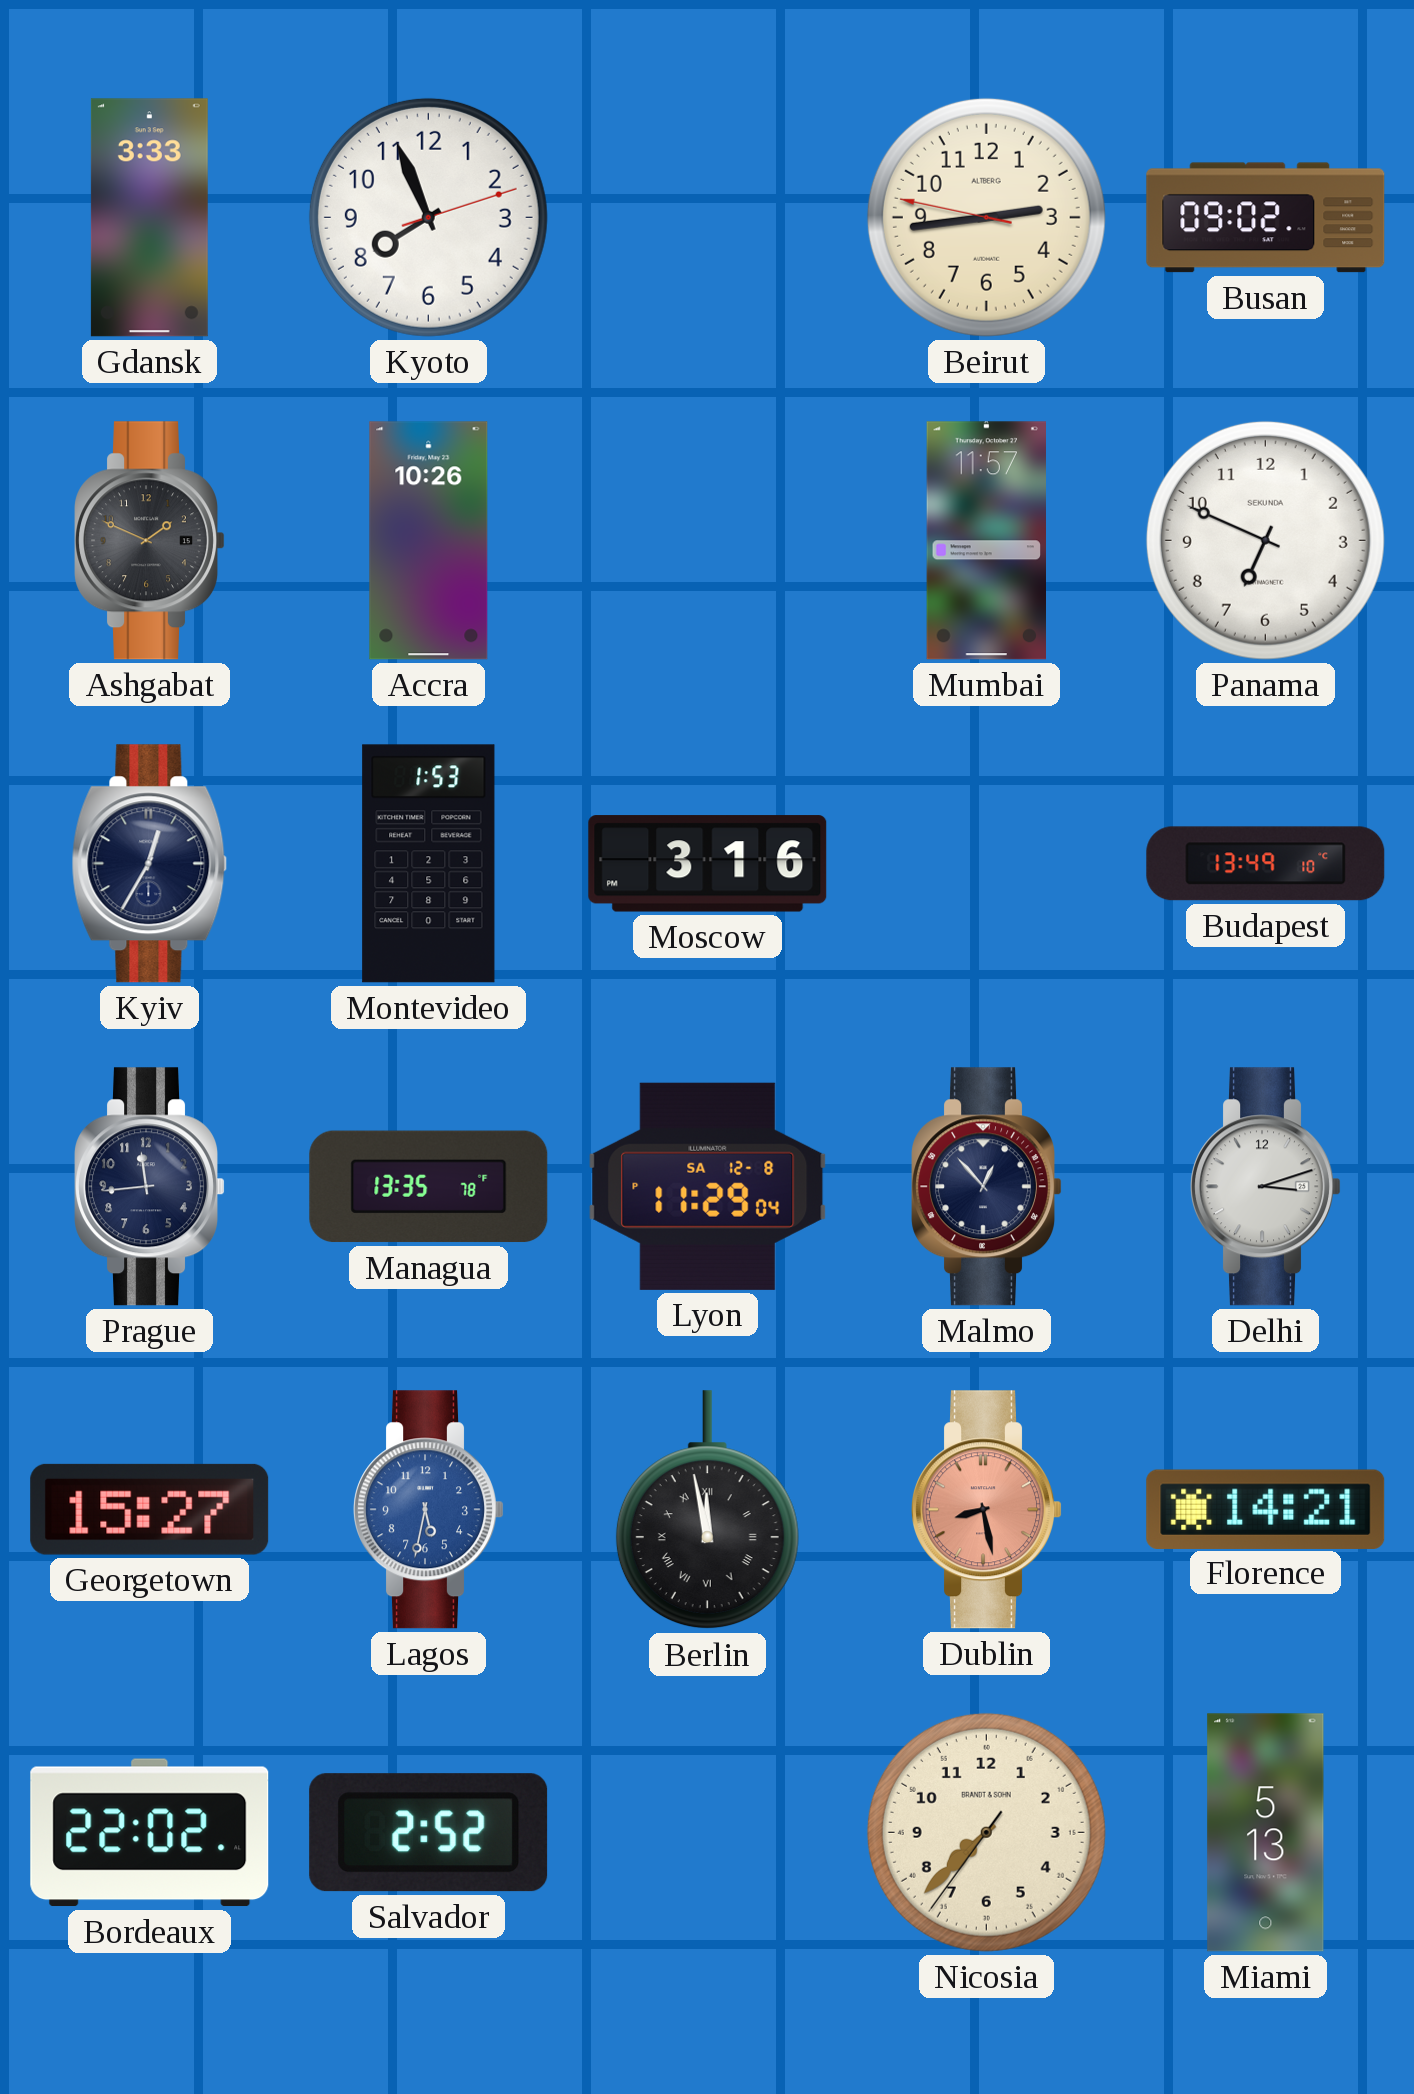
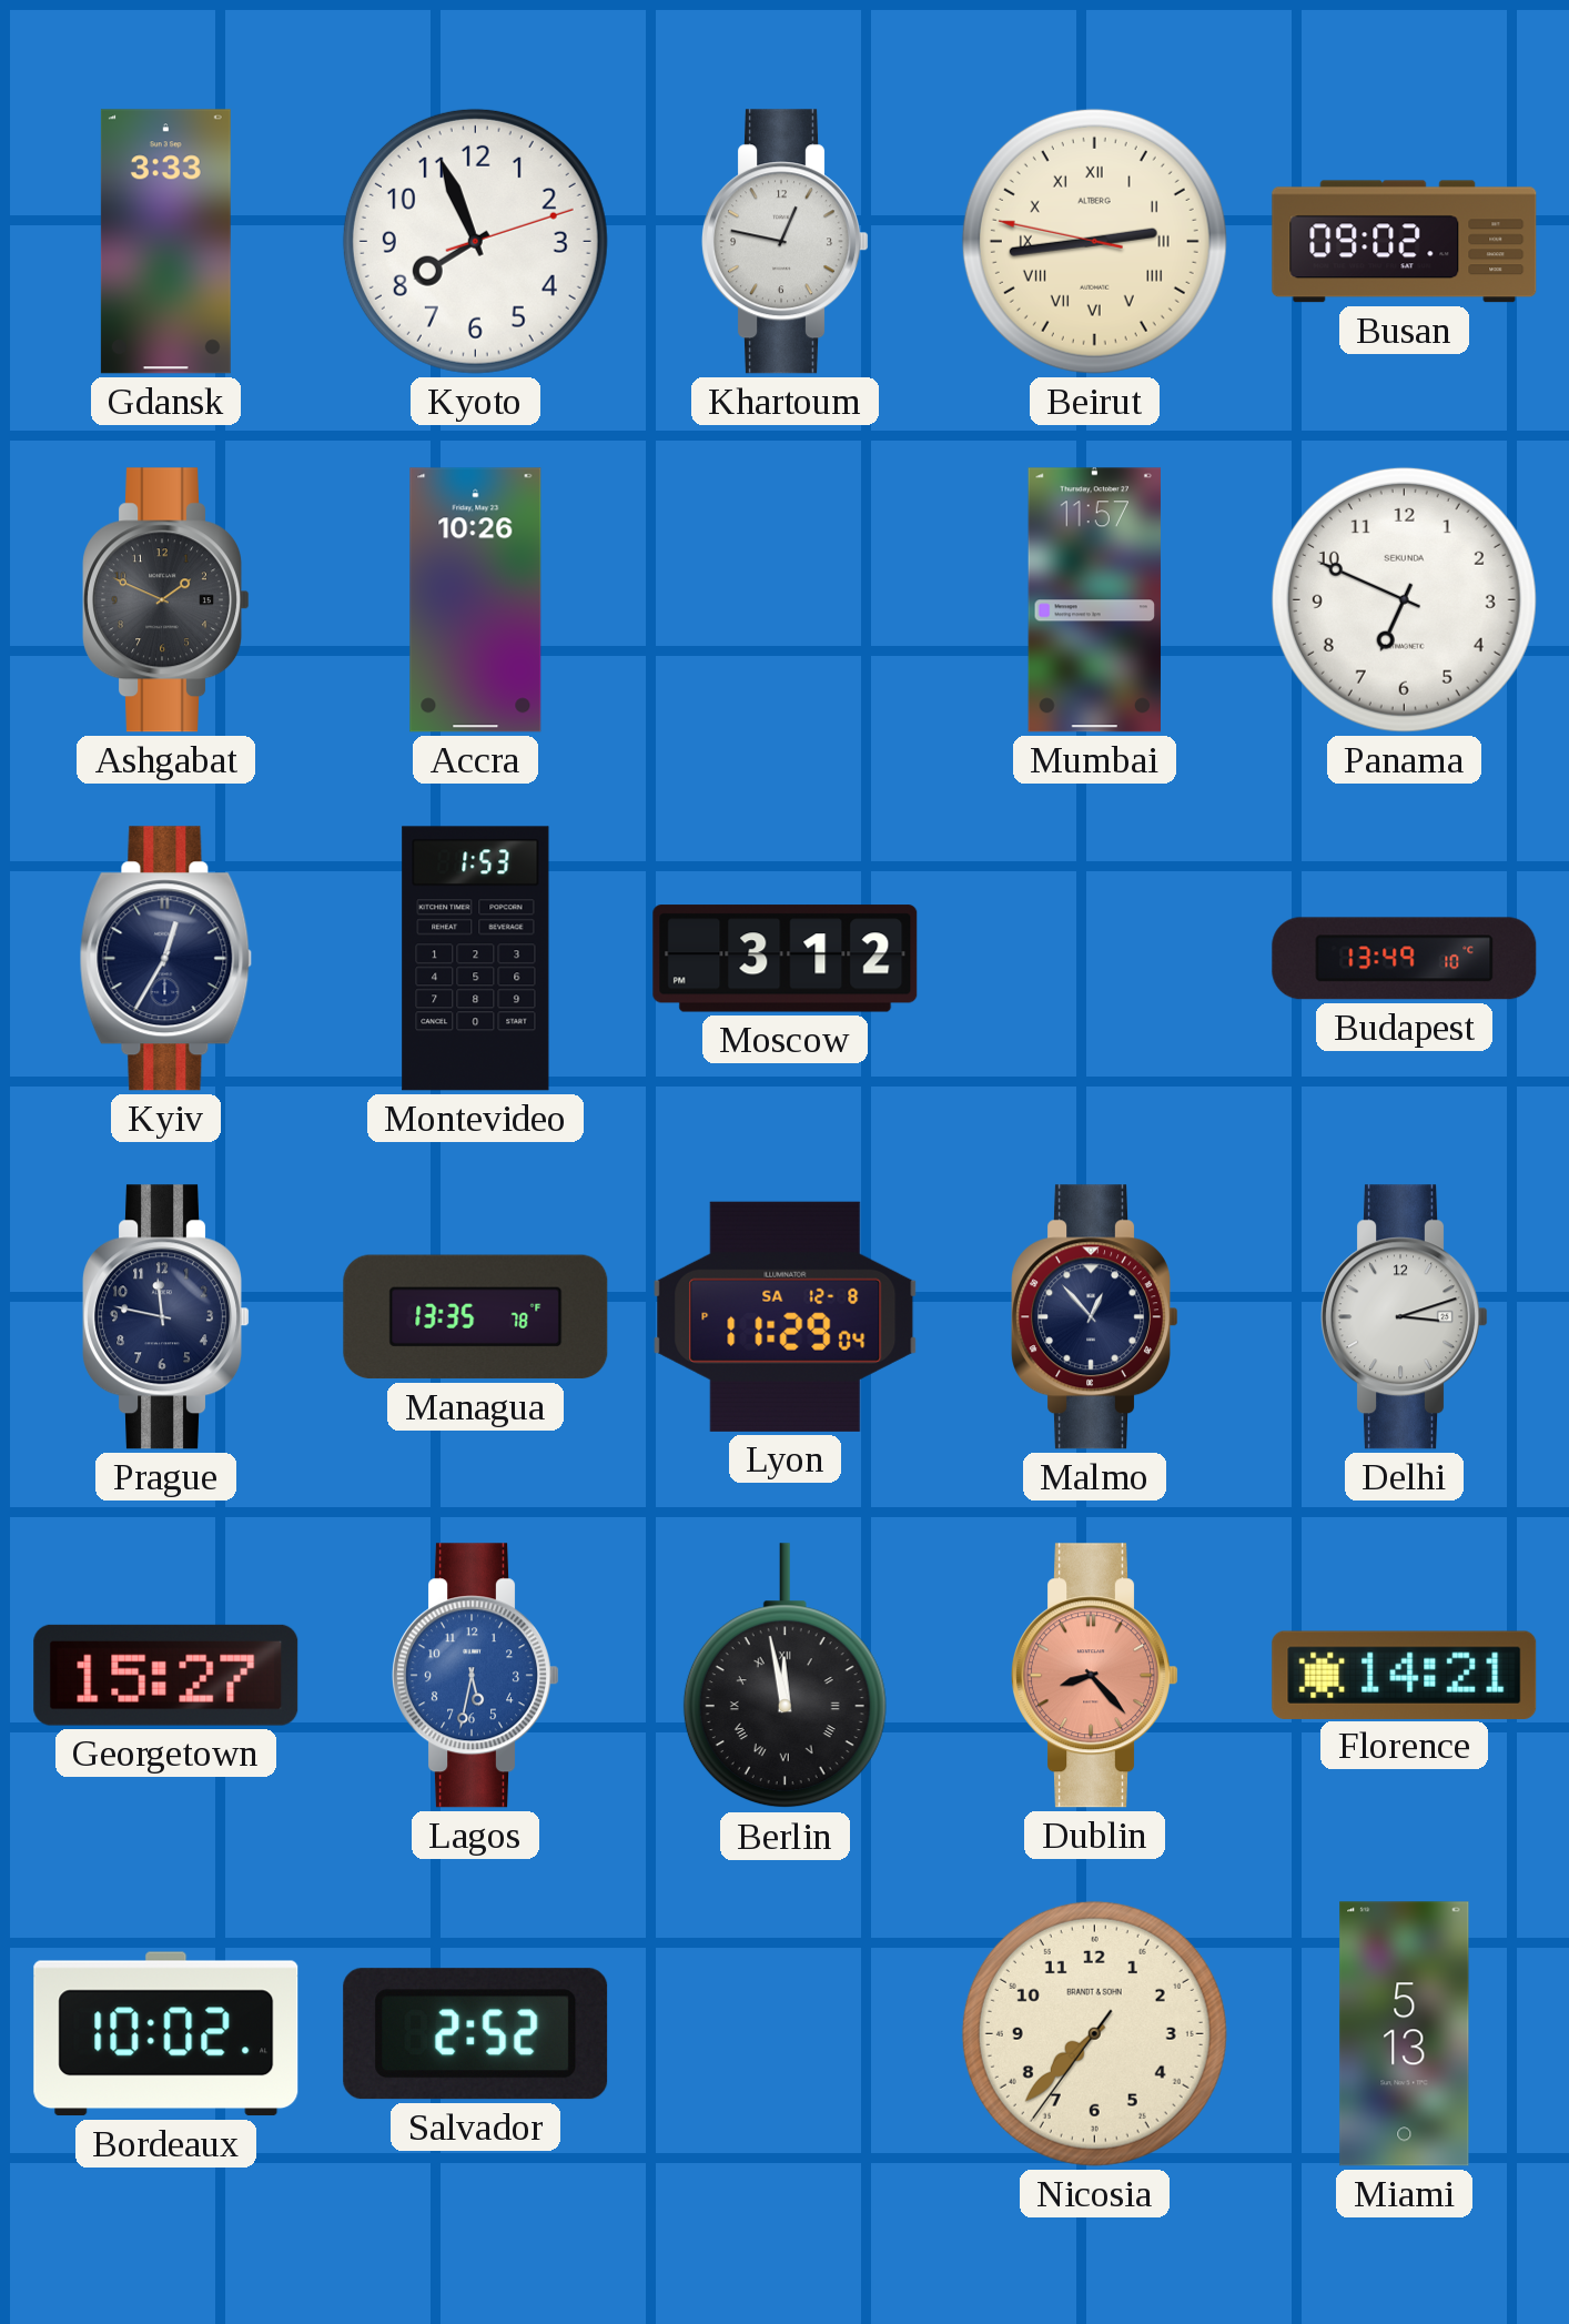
Khartoum: none -> 12:47
Beirut numerals: Arabic -> Roman
Moscow: 3:16 -> 3:12
Prague: 11:44 -> 11:47
Dublin: 8:28 -> 8:23
Bordeaux: 22:02 -> 10:02
